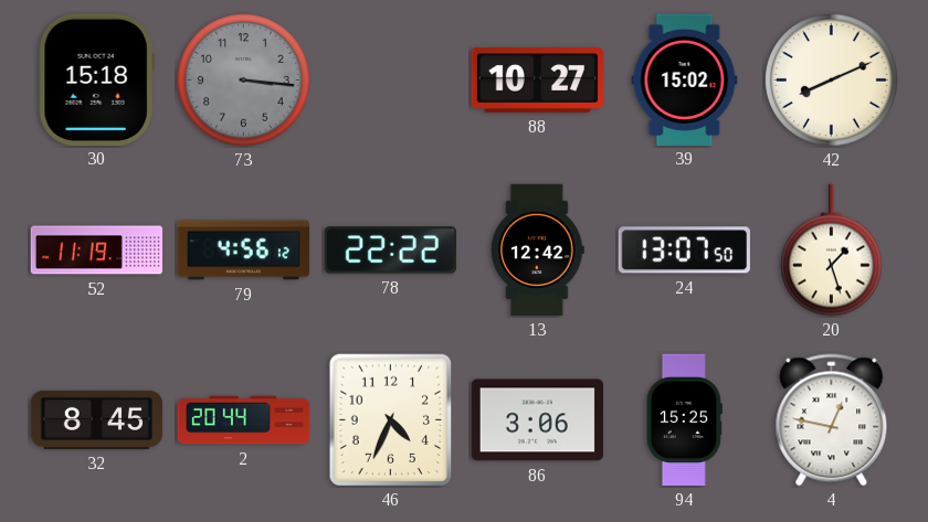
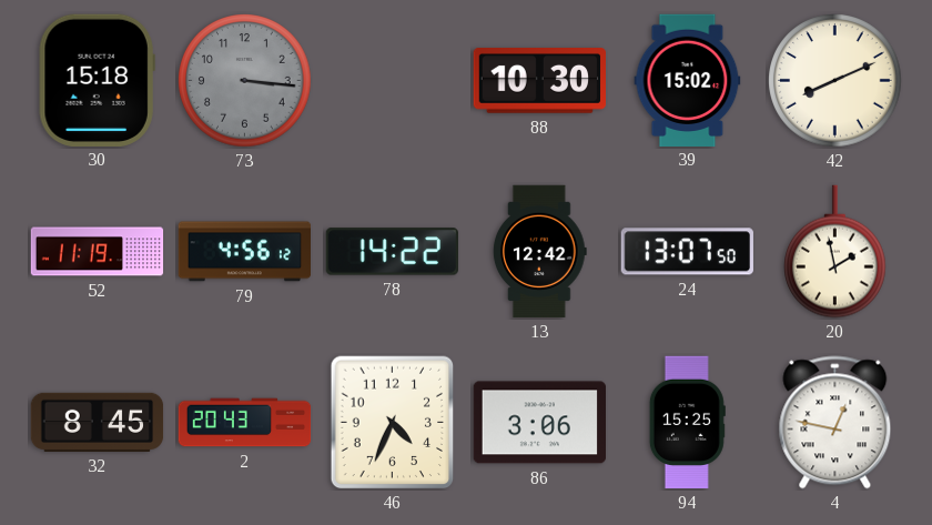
88: 10:27 -> 10:30
78: 22:22 -> 14:22
20: 1:27 -> 1:58
2: 20:44 -> 20:43
